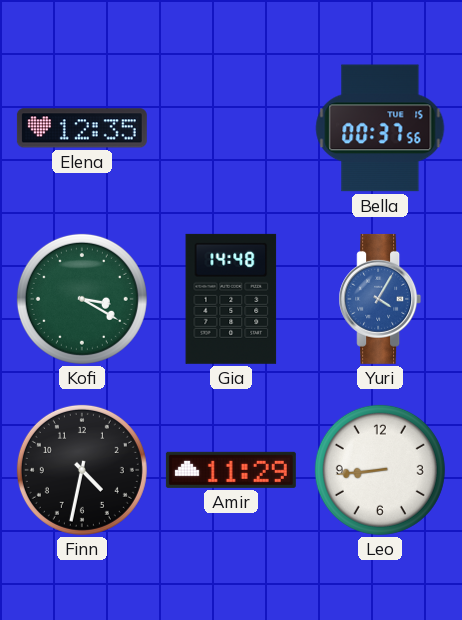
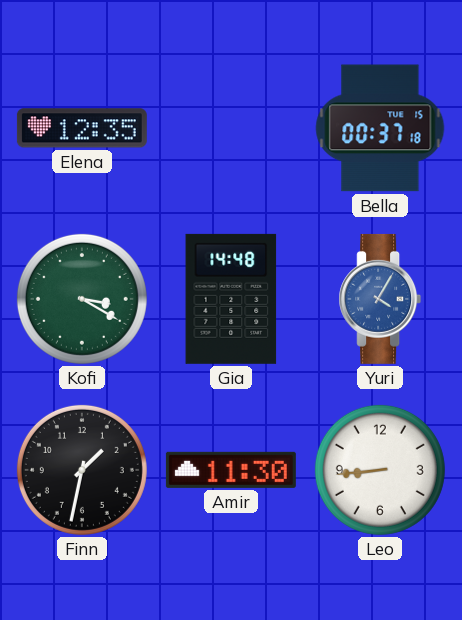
Bella: 00:37:56 -> 00:37:18
Finn: 4:32 -> 1:32
Amir: 11:29 -> 11:30
